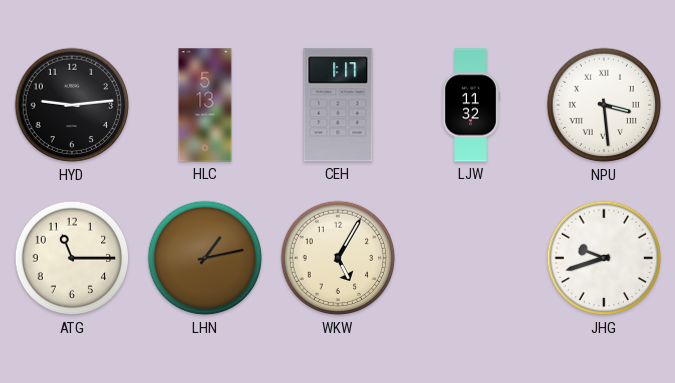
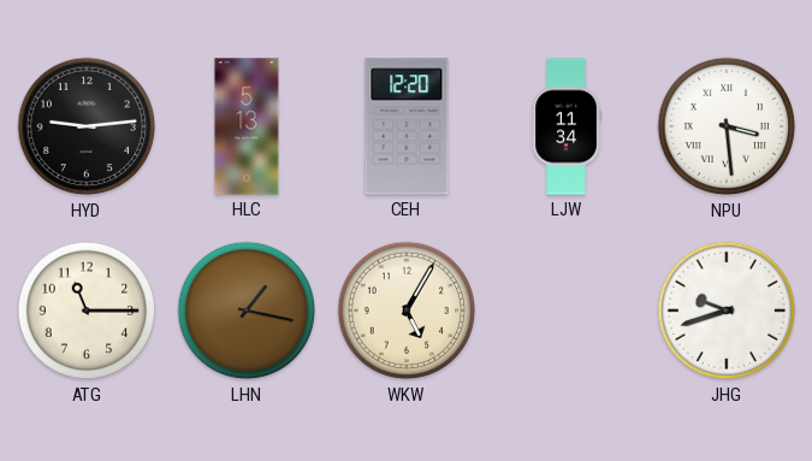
CEH: 1:17 -> 12:20
LJW: 11:32 -> 11:34
LHN: 1:13 -> 1:17
